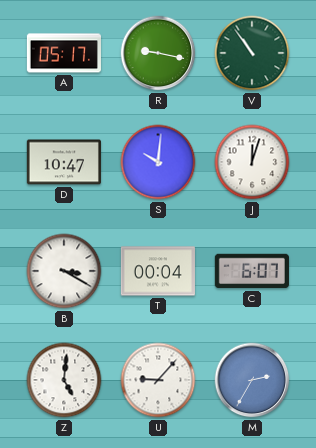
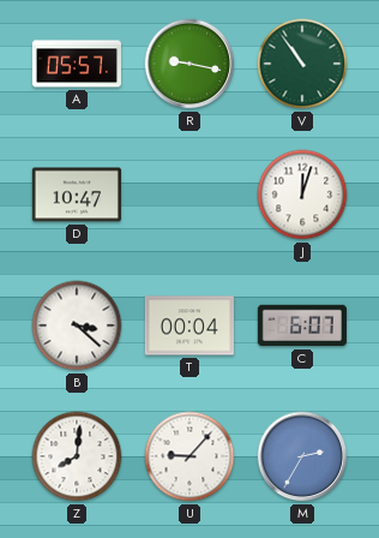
A: 05:17 -> 05:57
S: 10:01 -> none
B: 3:20 -> 3:22
Z: 5:01 -> 8:01
